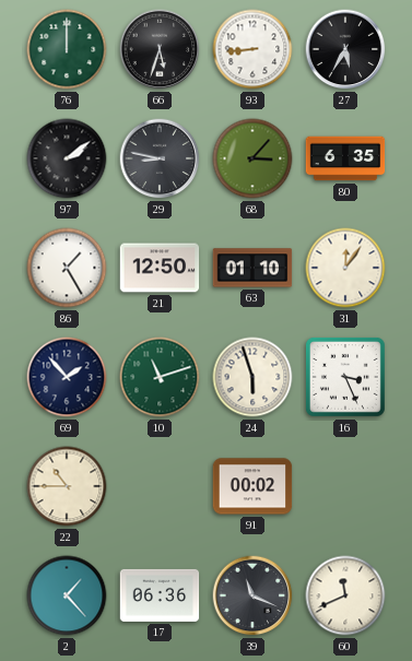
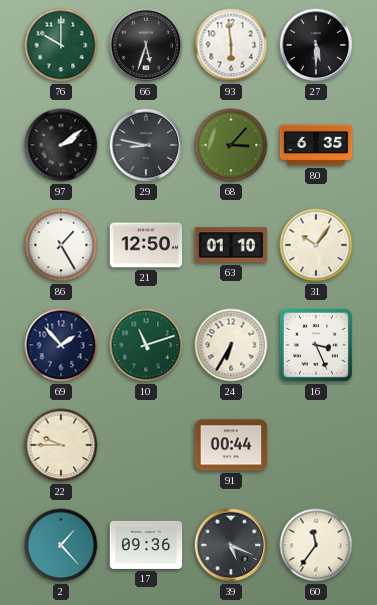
76: 12:00 -> 10:00
93: 8:44 -> 5:59
27: 5:35 -> 5:30
31: 12:06 -> 10:06
24: 5:57 -> 6:35
22: 10:45 -> 9:45
91: 00:02 -> 00:44
17: 06:36 -> 09:36
39: 11:19 -> 5:19
60: 11:41 -> 11:36
